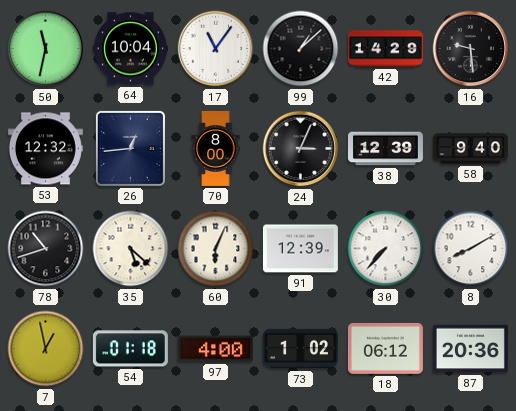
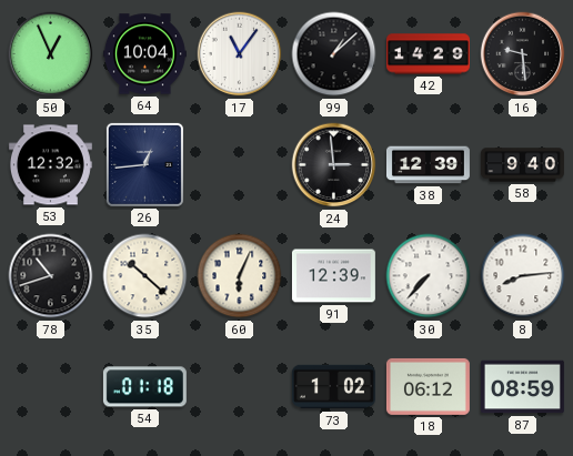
50: 11:32 -> 12:56
70: 8:00 -> none
24: 3:04 -> 2:59
35: 5:22 -> 10:22
8: 8:10 -> 8:14
7: 12:58 -> none
97: 4:00 -> none
87: 20:36 -> 08:59
